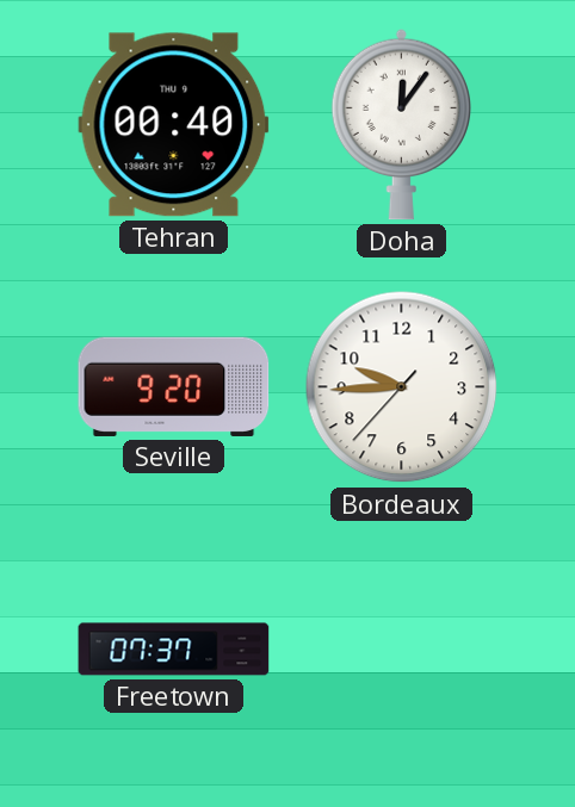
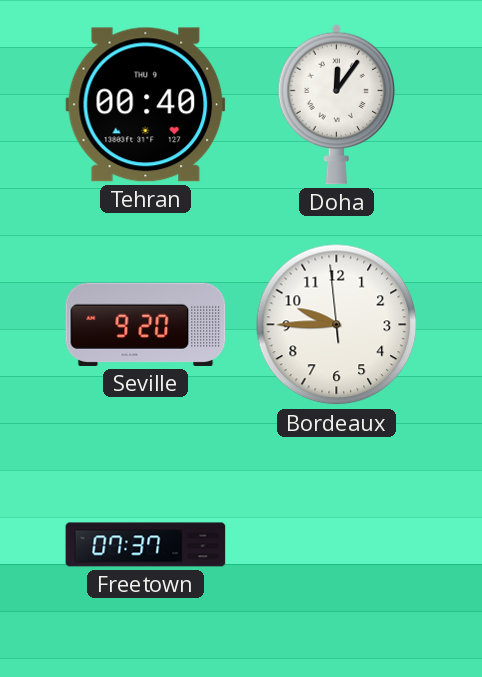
Bordeaux: 9:44:37 -> 9:44:59
